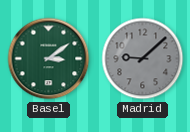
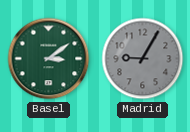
Madrid: 9:08 -> 9:05
